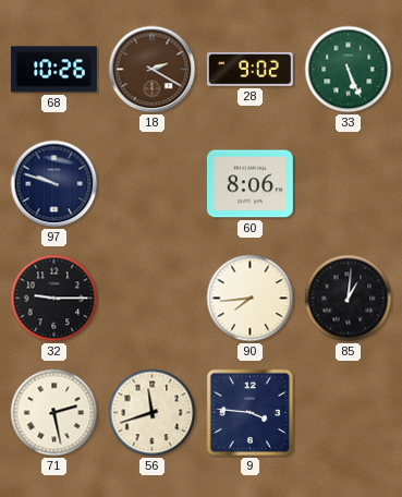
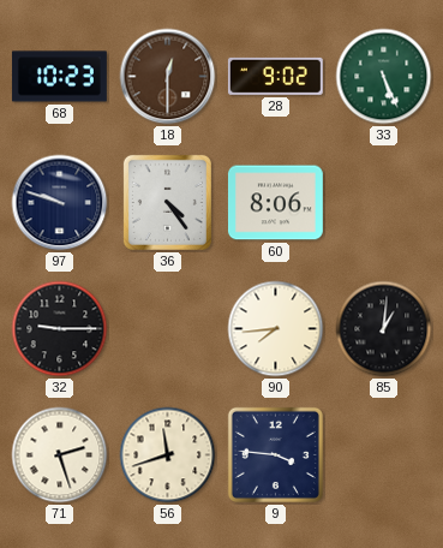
68: 10:26 -> 10:23
18: 2:20 -> 12:30
36: none -> 4:24
71: 2:28 -> 2:27
